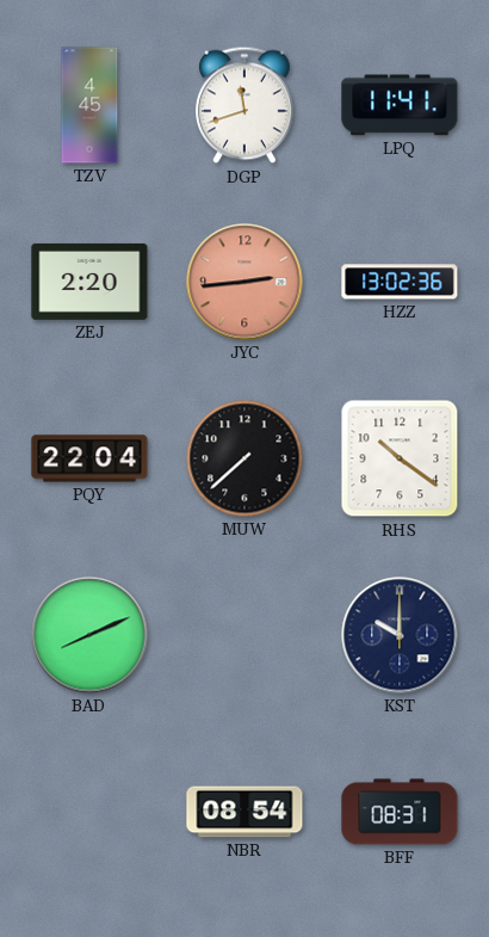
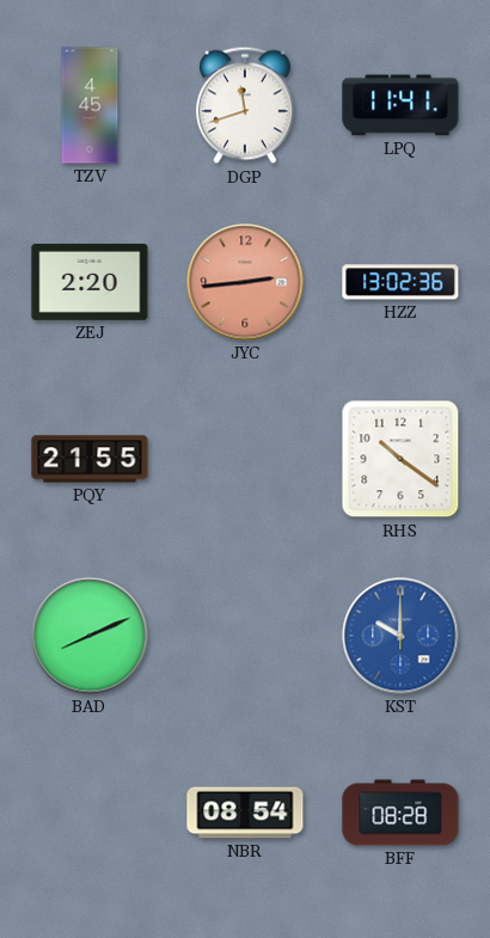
PQY: 22:04 -> 21:55
MUW: 7:38 -> none
KST dial: navy -> blue
BFF: 08:31 -> 08:28
